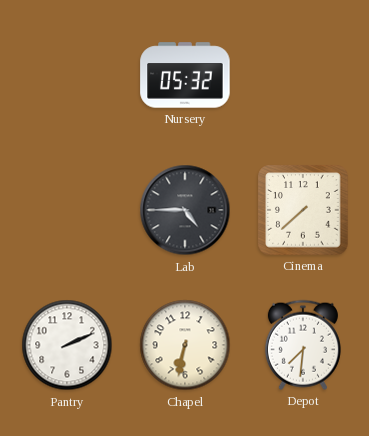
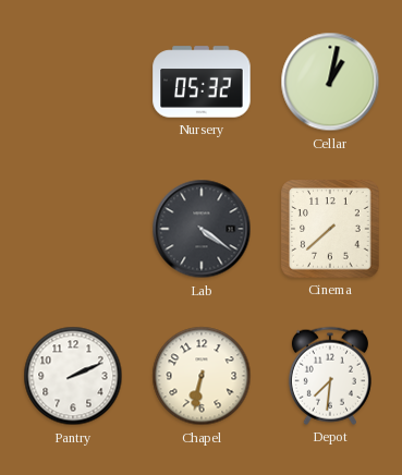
Cellar: none -> 1:02
Lab: 4:45 -> 4:21
